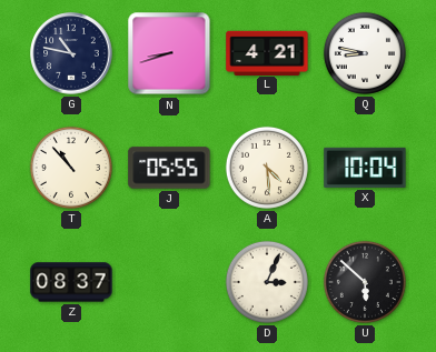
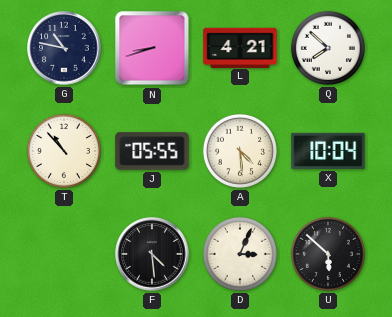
Q: 8:47 -> 7:52
Z: 08:37 -> none
F: none -> 4:29
